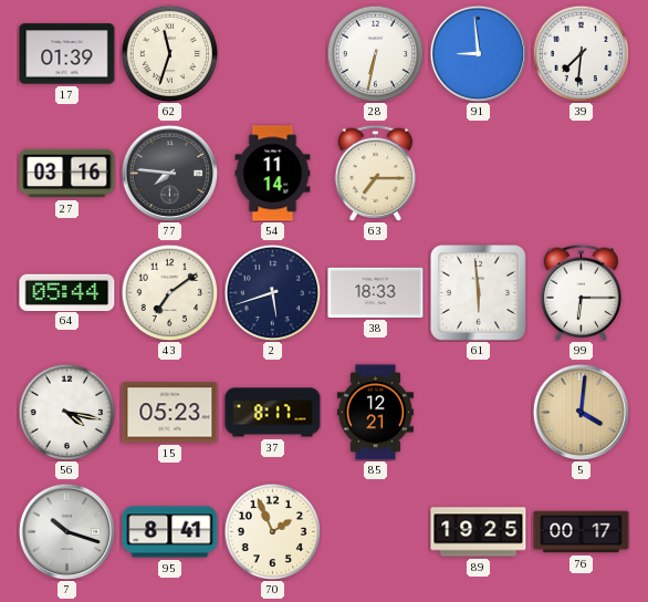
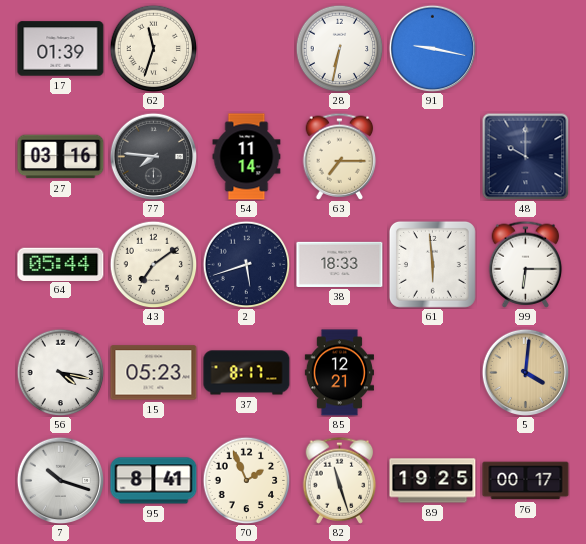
91: 8:59 -> 9:17
39: 7:31 -> none
48: none -> 10:00
82: none -> 11:27
